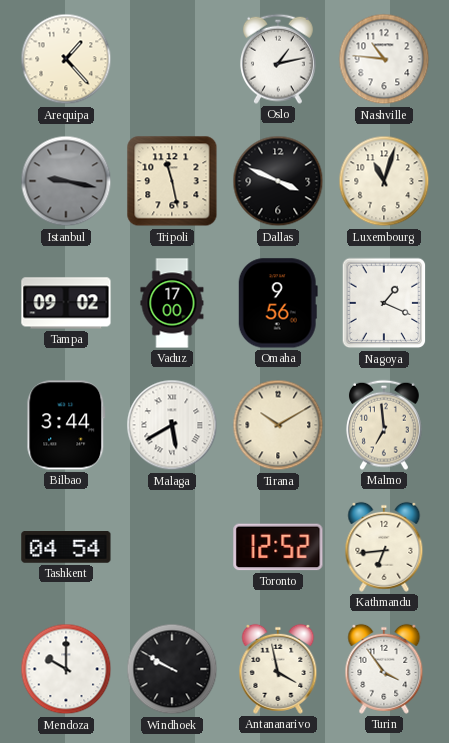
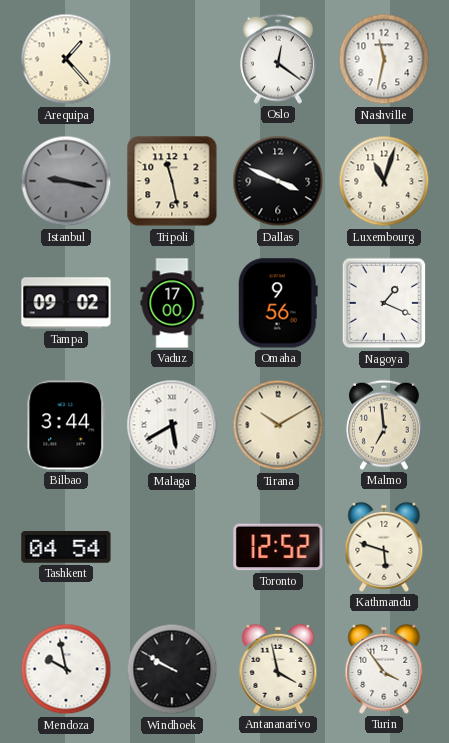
Oslo: 1:13 -> 12:21
Nashville: 10:46 -> 11:32
Kathmandu: 6:44 -> 5:48
Mendoza: 10:00 -> 9:58
